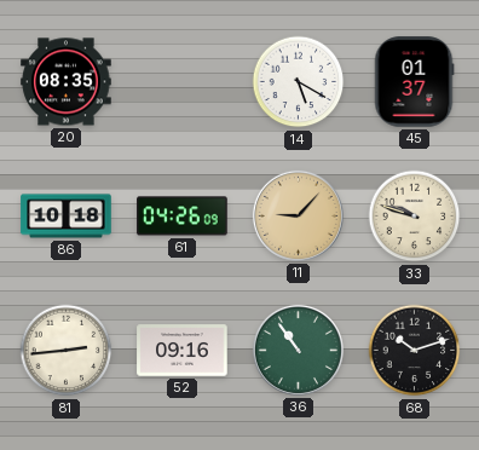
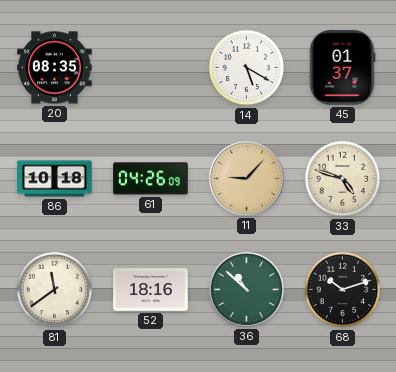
33: 9:48 -> 4:48
81: 2:44 -> 11:39
52: 09:16 -> 18:16
36: 10:54 -> 10:52
